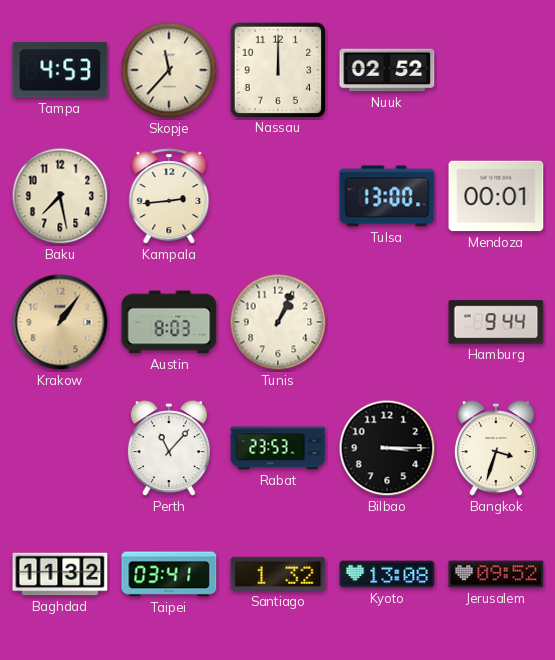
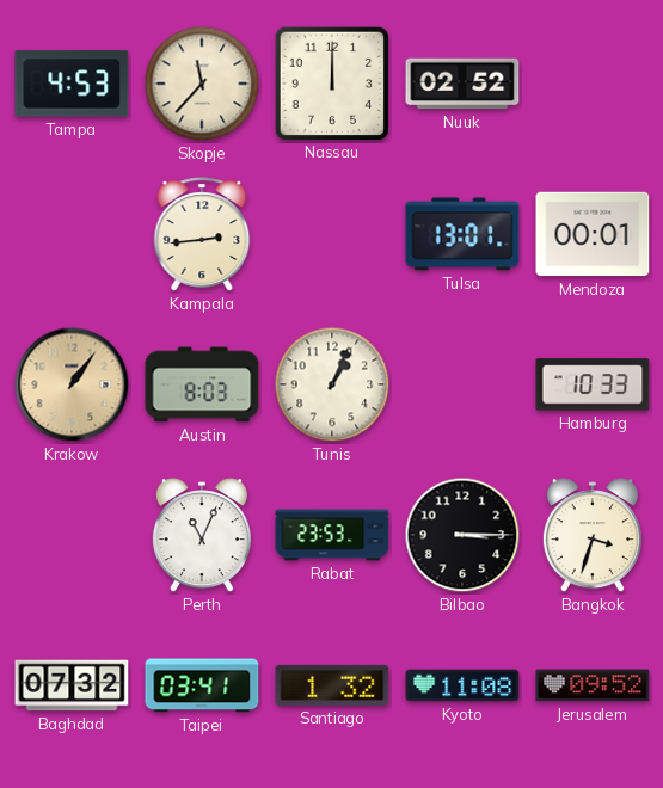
Baku: 7:28 -> none
Tulsa: 13:00 -> 13:01
Hamburg: 9:44 -> 10:33
Perth: 11:07 -> 11:04
Baghdad: 11:32 -> 07:32
Kyoto: 13:08 -> 11:08
